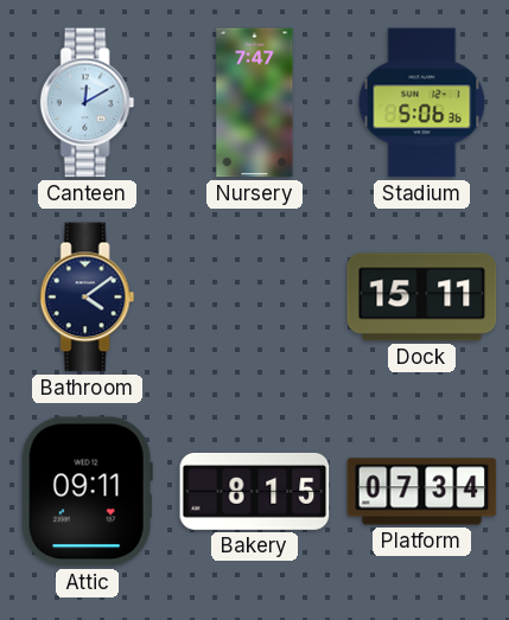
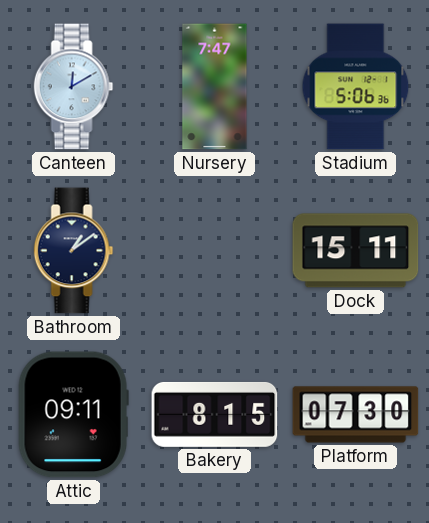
Bathroom: 4:09 -> 1:09
Platform: 07:34 -> 07:30
